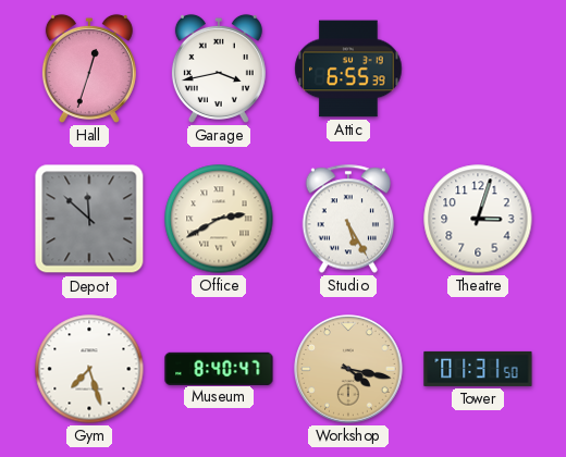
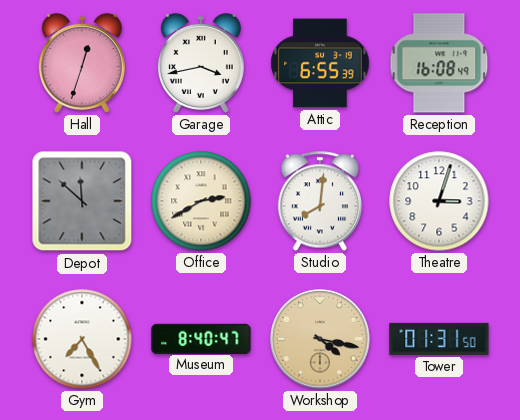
Reception: none -> 16:08
Studio: 5:25 -> 8:01
Gym: 7:27 -> 7:25
